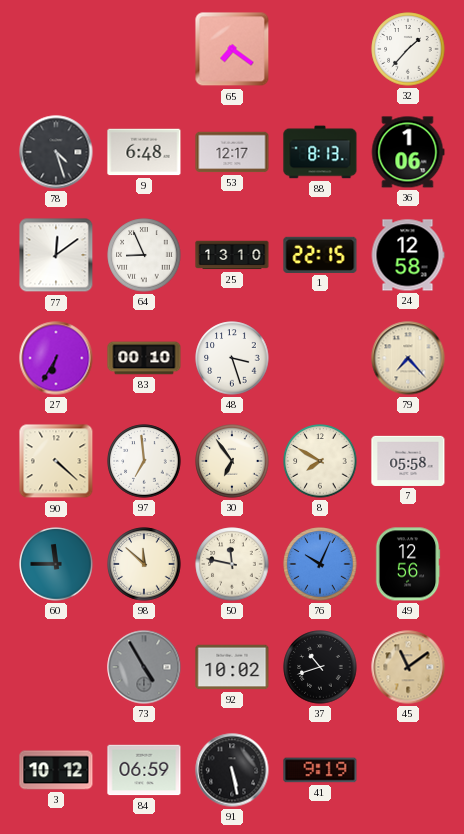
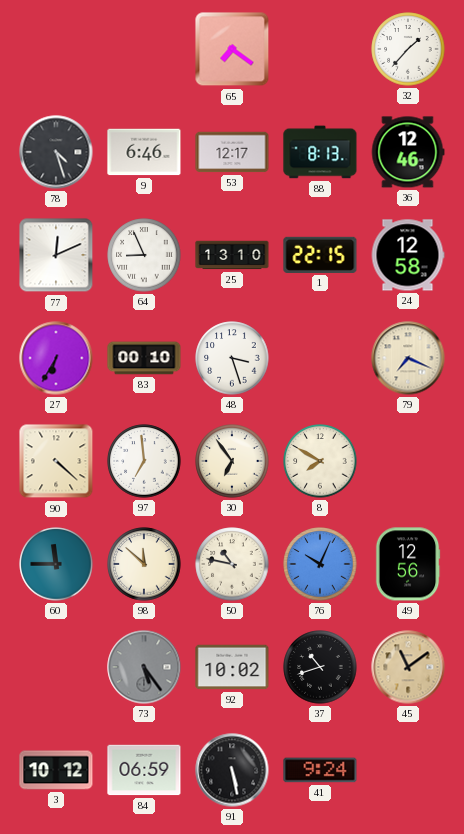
9: 6:48 -> 6:46
36: 1:06 -> 12:46
77: 12:09 -> 12:11
79: 7:23 -> 7:19
7: 05:58 -> none
50: 11:47 -> 10:47
73: 4:55 -> 5:24
41: 9:19 -> 9:24
